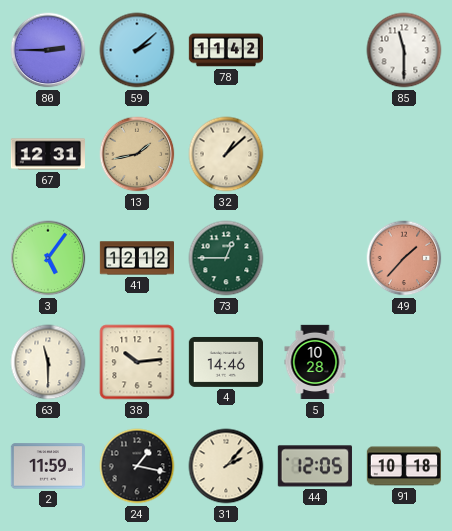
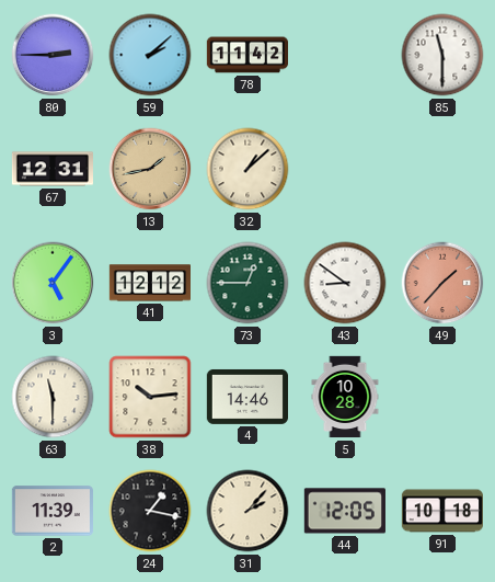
43: none -> 8:51
2: 11:59 -> 11:39
